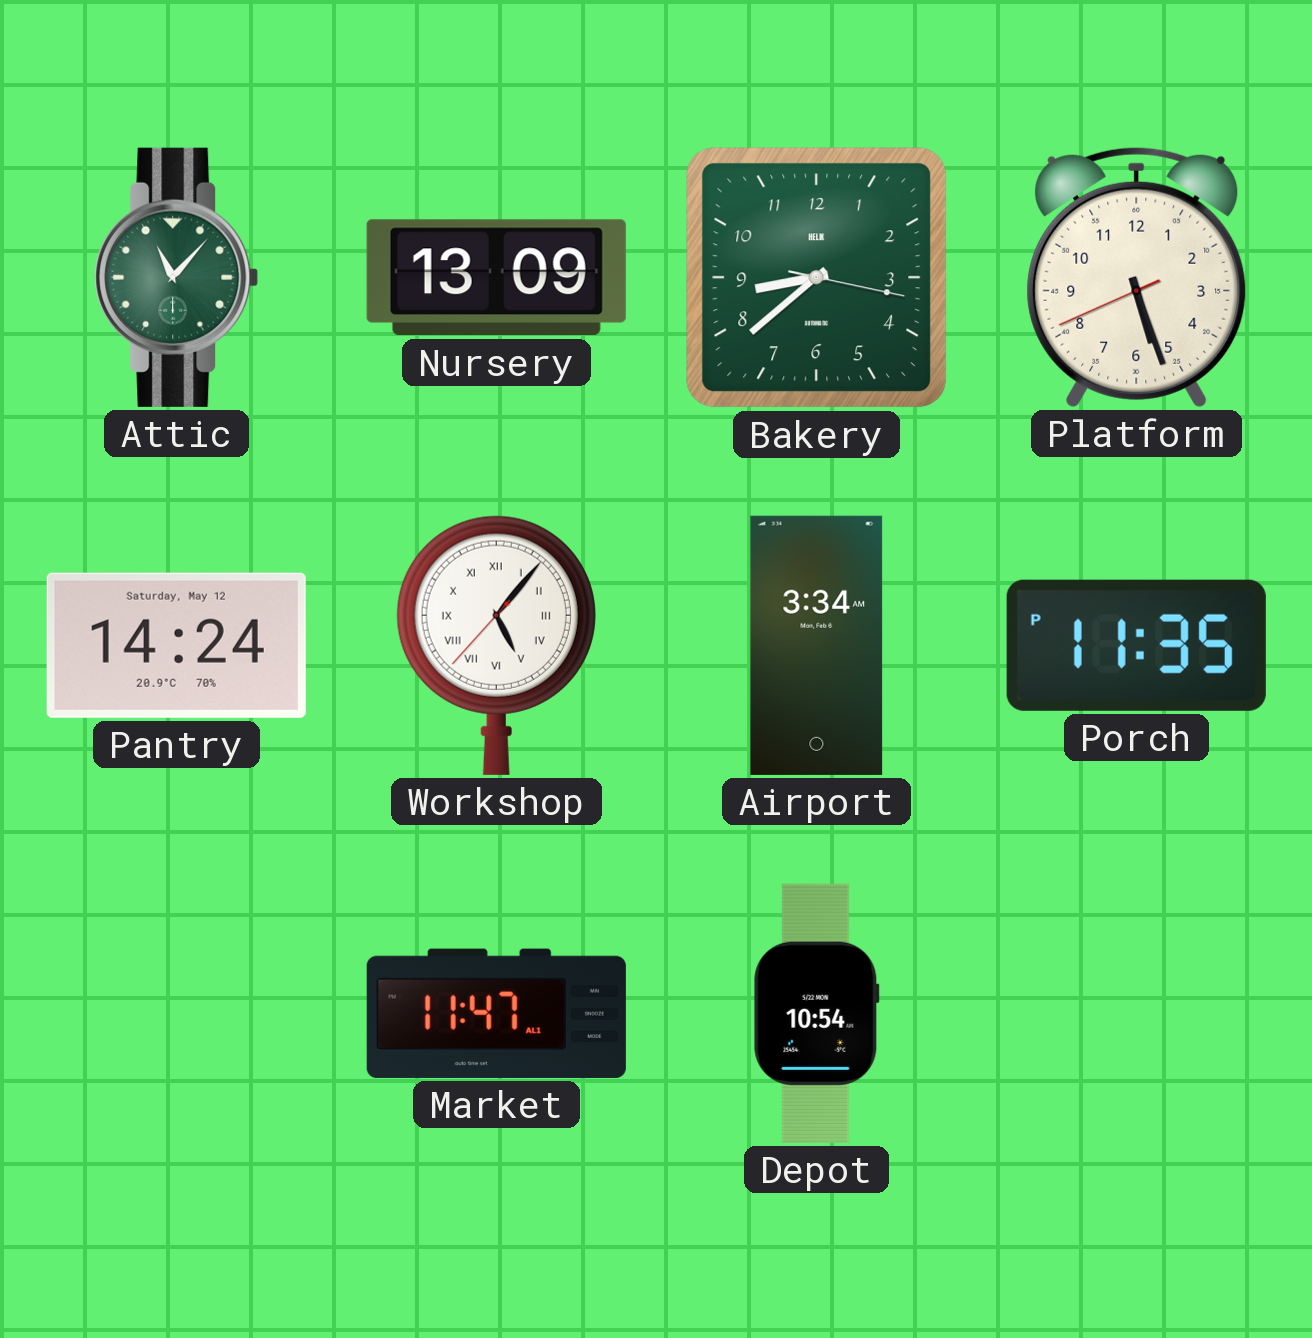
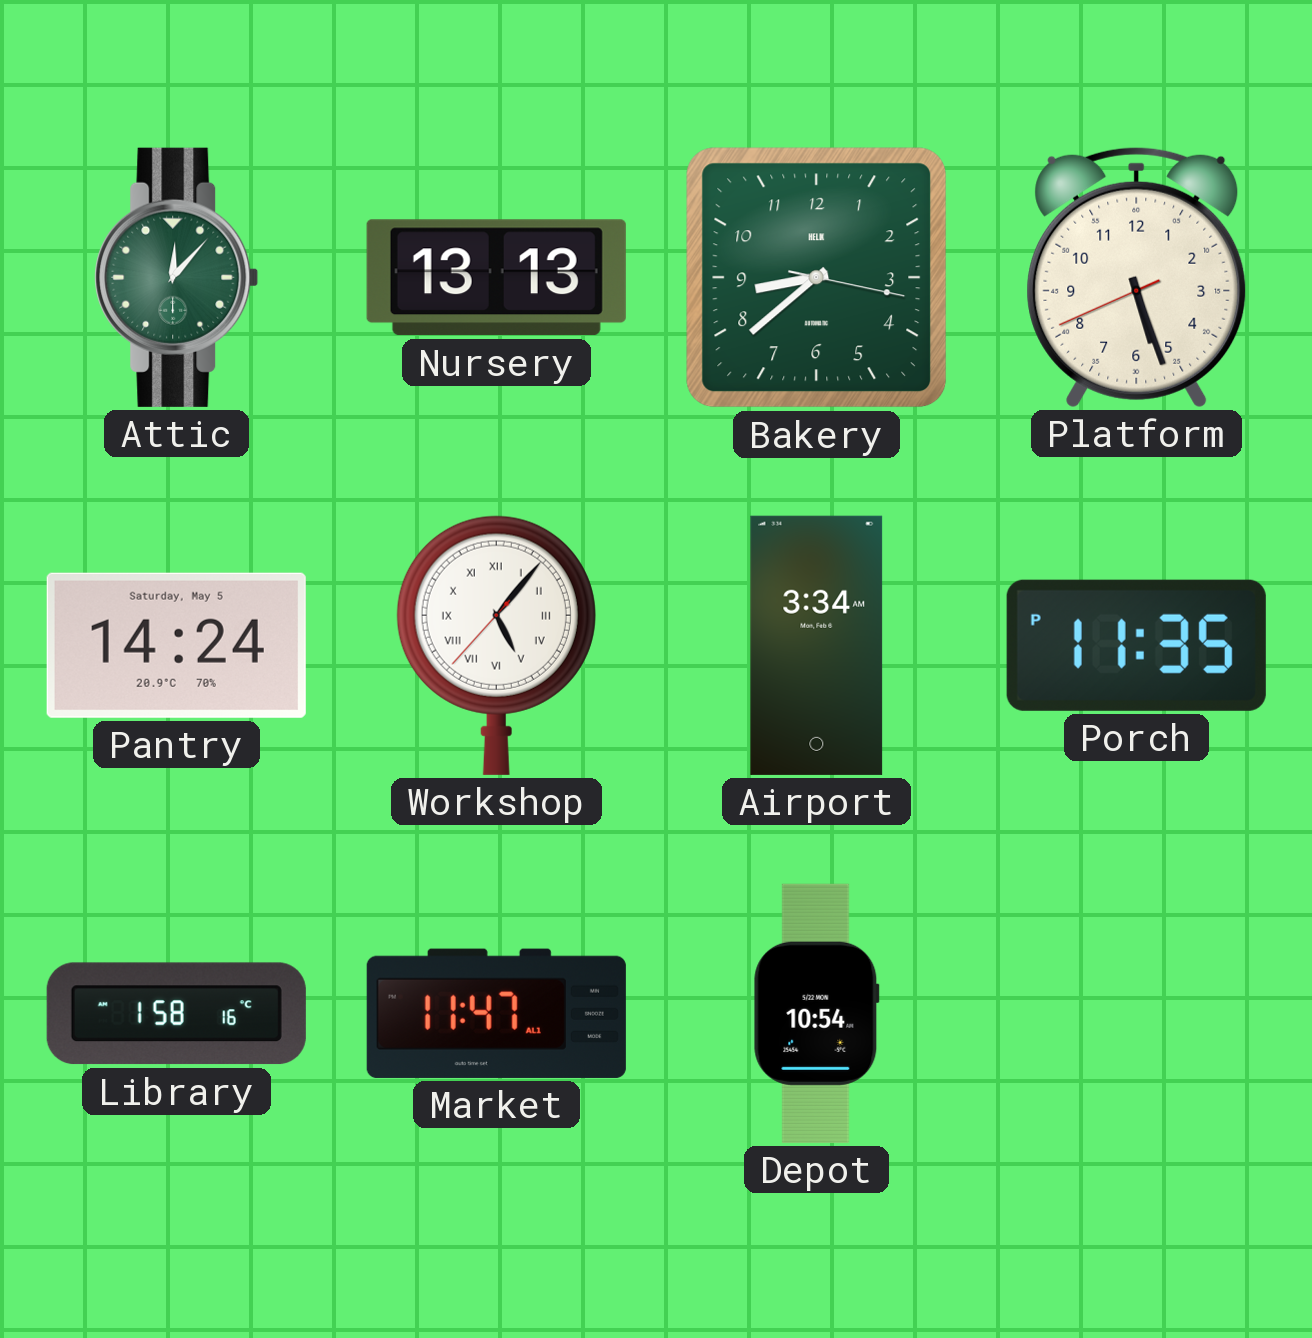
Attic: 11:07 -> 12:07
Nursery: 13:09 -> 13:13
Pantry date: Saturday, May 12 -> Saturday, May 5
Library: none -> 1:58
